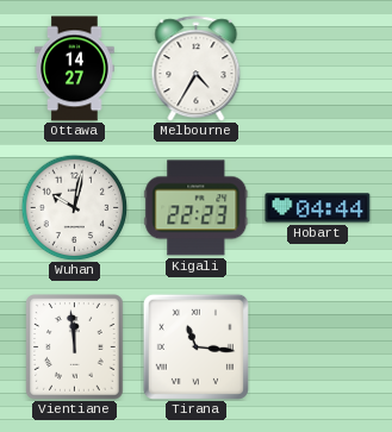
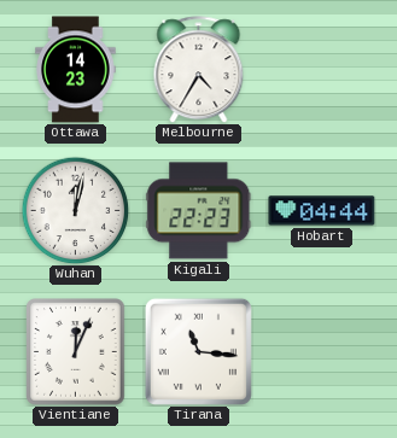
Ottawa: 14:27 -> 14:23
Wuhan: 10:02 -> 12:02
Vientiane: 11:59 -> 12:04
